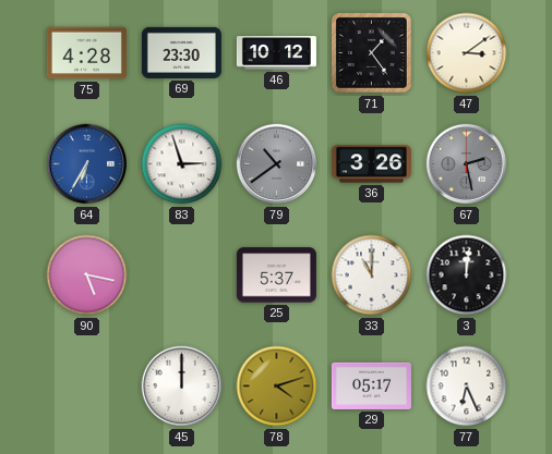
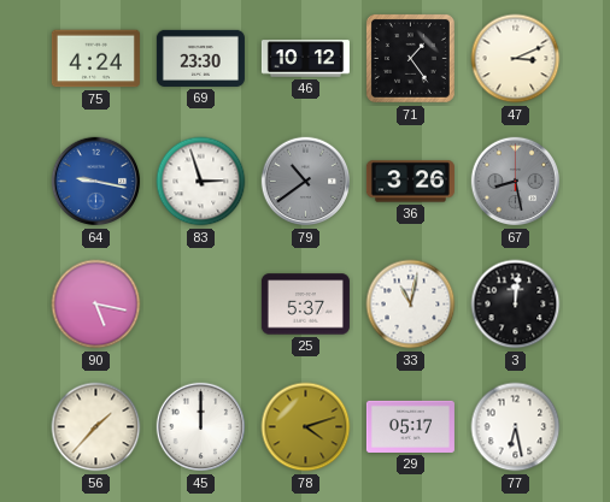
75: 4:28 -> 4:24
47: 3:09 -> 3:11
64: 6:35 -> 9:17
67: 2:28 -> 8:28
33: 11:00 -> 11:02
56: none -> 1:37
77: 6:26 -> 6:28
